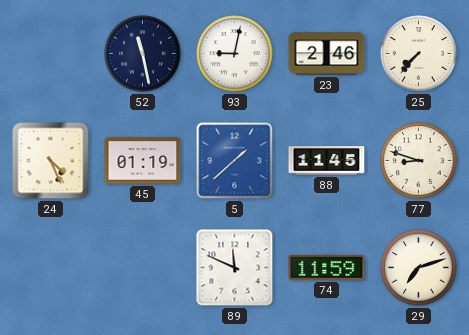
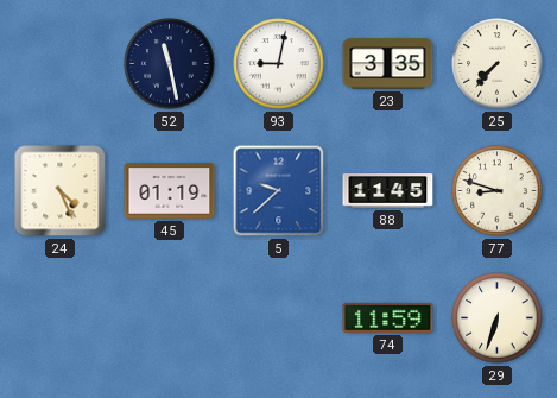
23: 2:46 -> 3:35
5: 1:38 -> 9:38
89: 11:49 -> none
29: 7:12 -> 6:33
